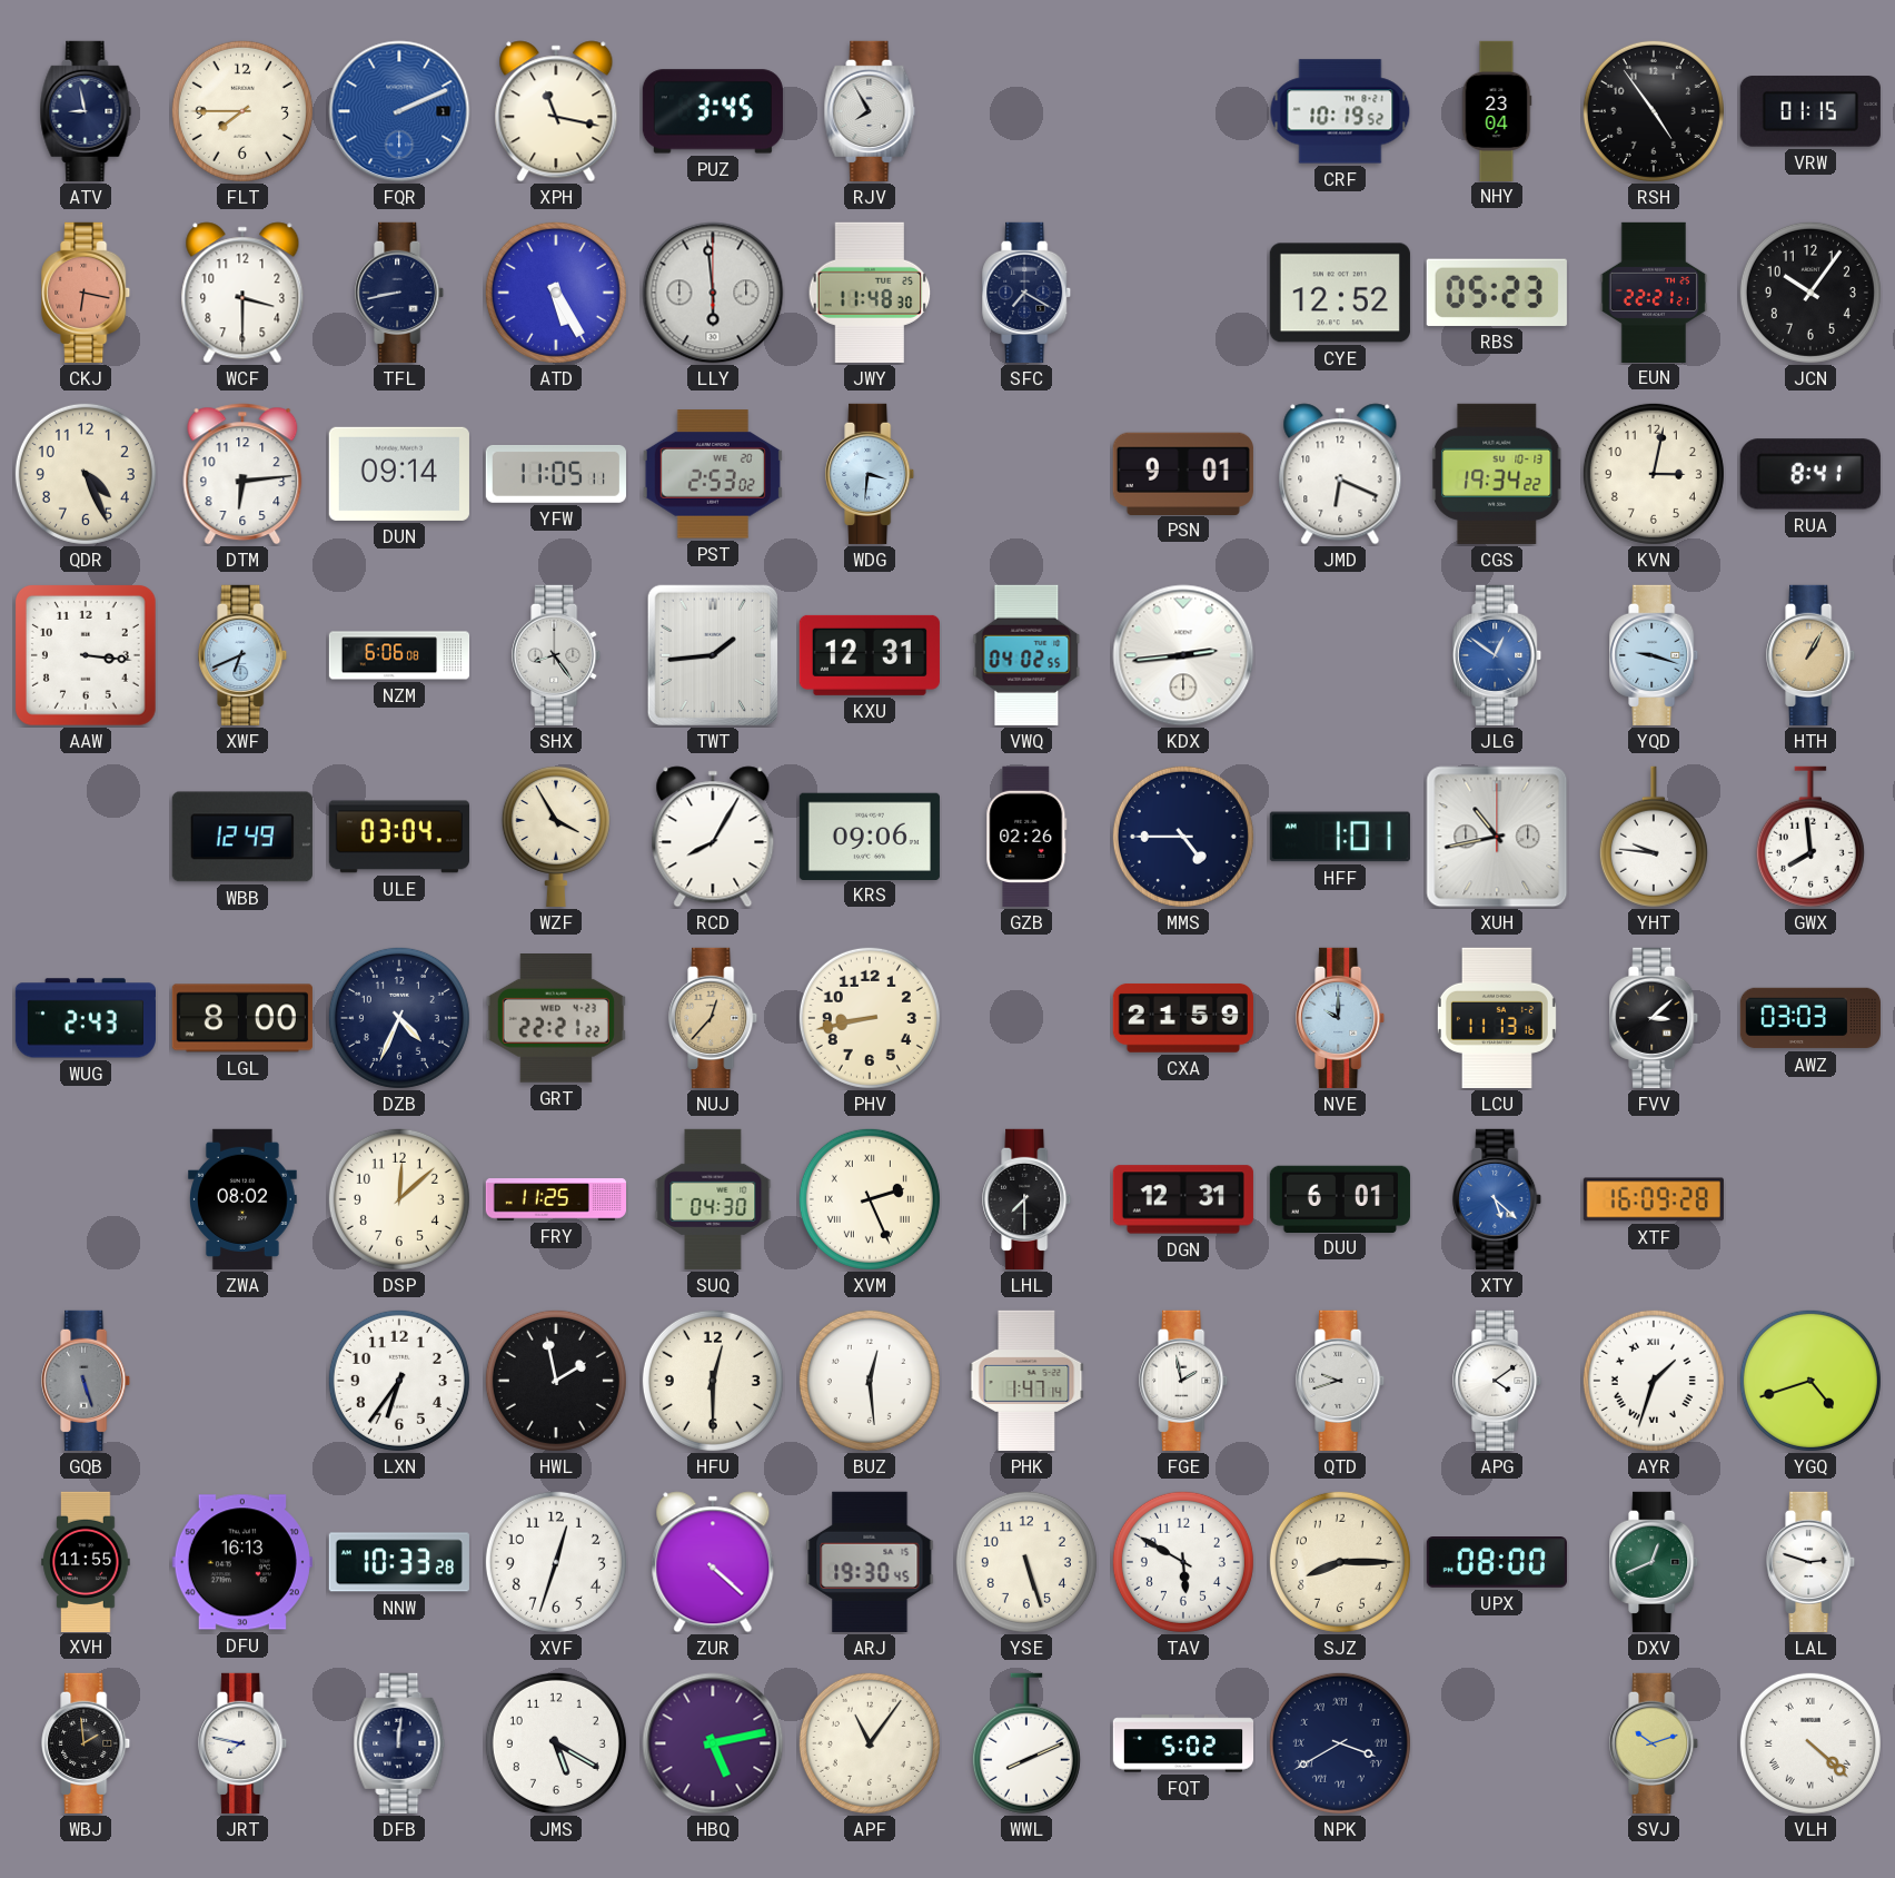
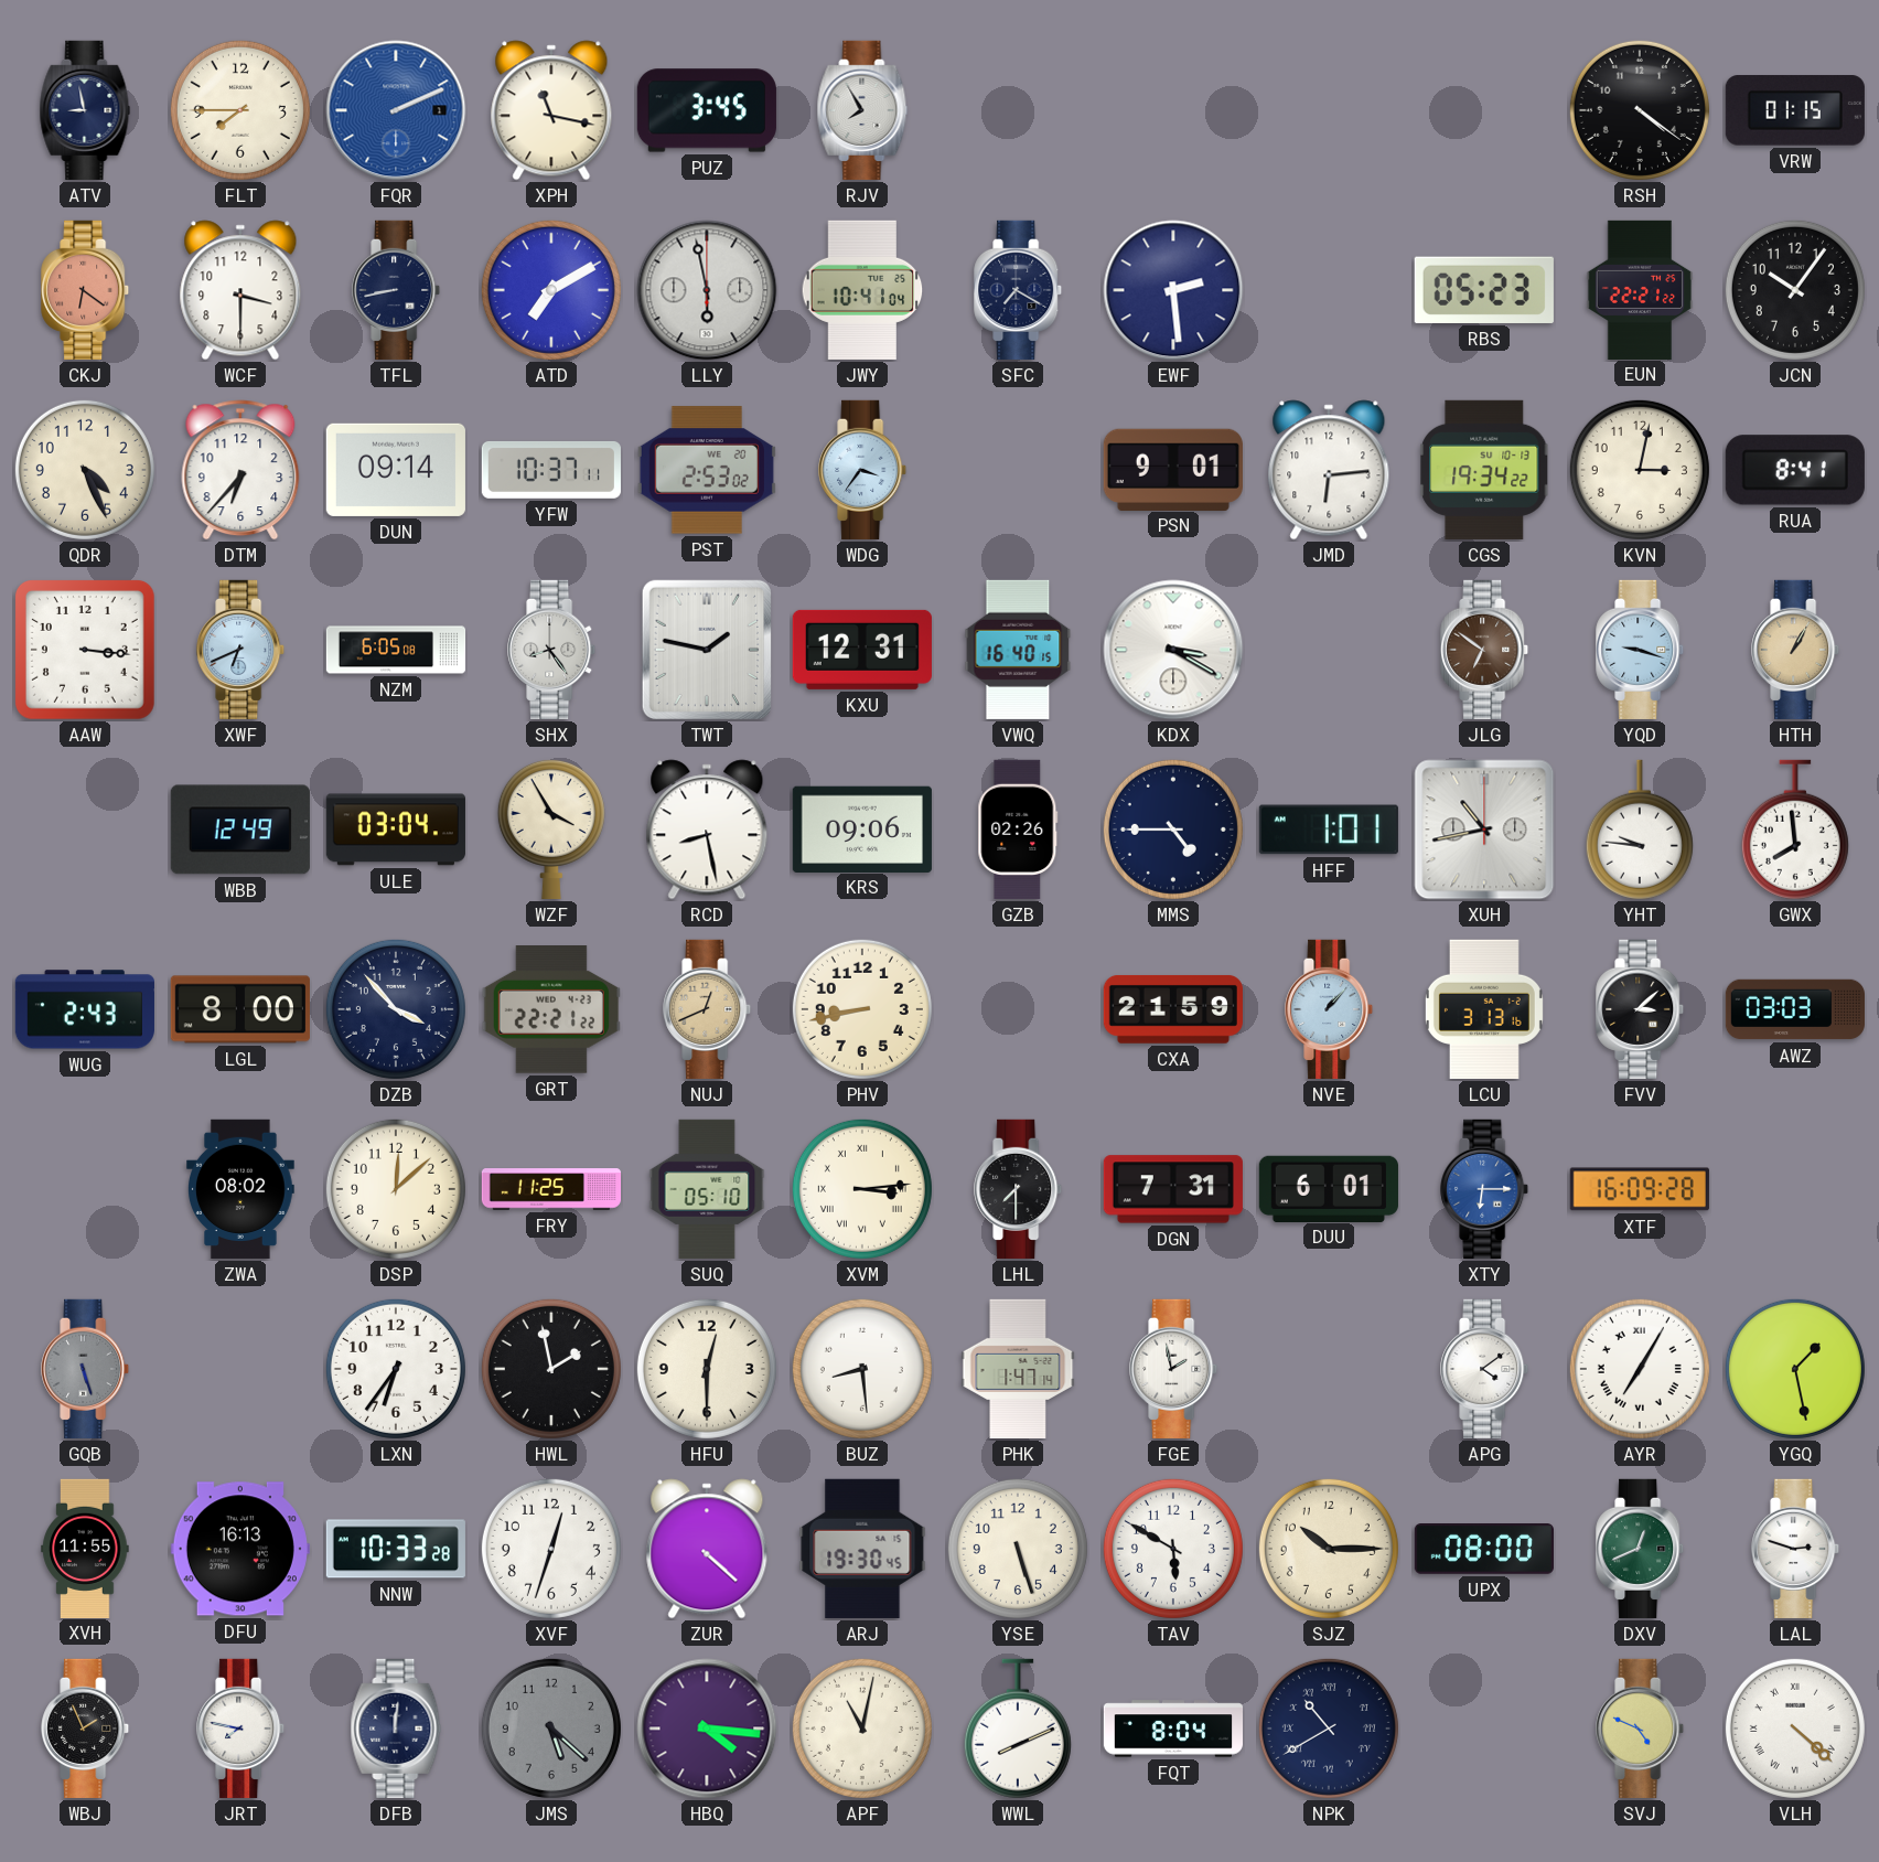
CRF: 10:19 -> none
NHY: 23:04 -> none
RSH: 4:54 -> 4:21
CKJ: 6:17 -> 6:21
ATD: 5:25 -> 7:10
LLY: 5:59 -> 5:58
JWY: 11:48 -> 10:41
EWF: none -> 2:29
CYE: 12:52 -> none
EUN: 22:21:21 -> 22:21:22
DTM: 6:14 -> 6:37
YFW: 11:05 -> 10:37
WDG: 3:31 -> 3:36
JMD: 6:19 -> 6:14
NZM: 6:06 -> 6:05
TWT: 1:44 -> 1:47
VWQ: 04:02 -> 16:40
KDX: 2:44 -> 3:20
JLG: 12:51 -> 6:51
JLG dial: blue -> brown
RCD: 8:05 -> 8:28
DZB: 4:34 -> 3:53
NUJ: 12:37 -> 12:41
NVE: 10:00 -> 1:07
LCU: 11:13 -> 3:13
SUQ: 04:30 -> 05:10
XVM: 2:26 -> 3:14
DGN: 12:31 -> 7:31
XTY: 5:22 -> 6:15
BUZ: 12:29 -> 8:29
QTD: 9:42 -> none
AYR: 1:33 -> 7:05
YGQ: 4:42 -> 1:28
SJZ: 8:15 -> 10:15
WBJ: 1:59 -> 1:56
JMS: 5:20 -> 5:22
JMS dial: white -> grey
HBQ: 5:13 -> 4:16
APF: 11:06 -> 11:02
FQT: 5:02 -> 8:04
NPK: 3:40 -> 10:40
SVJ: 10:12 -> 4:49
